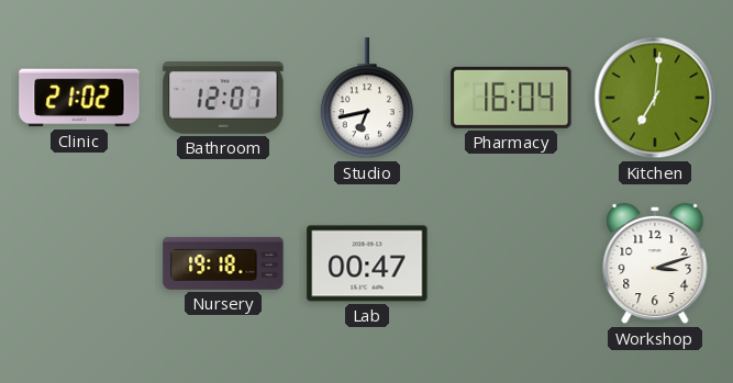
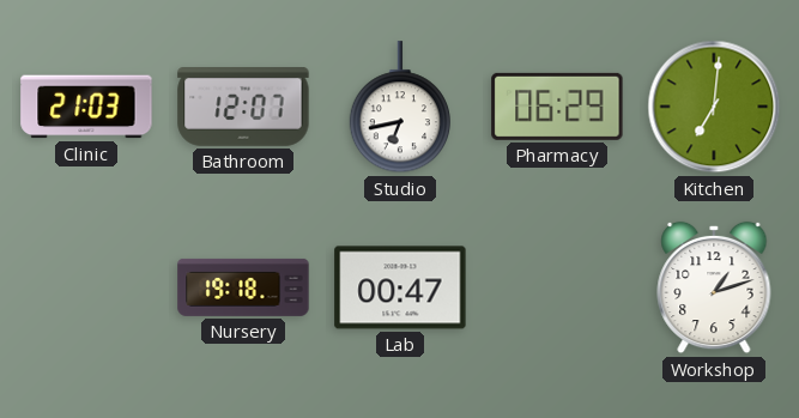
Clinic: 21:02 -> 21:03
Pharmacy: 16:04 -> 06:29
Workshop: 3:12 -> 1:12
